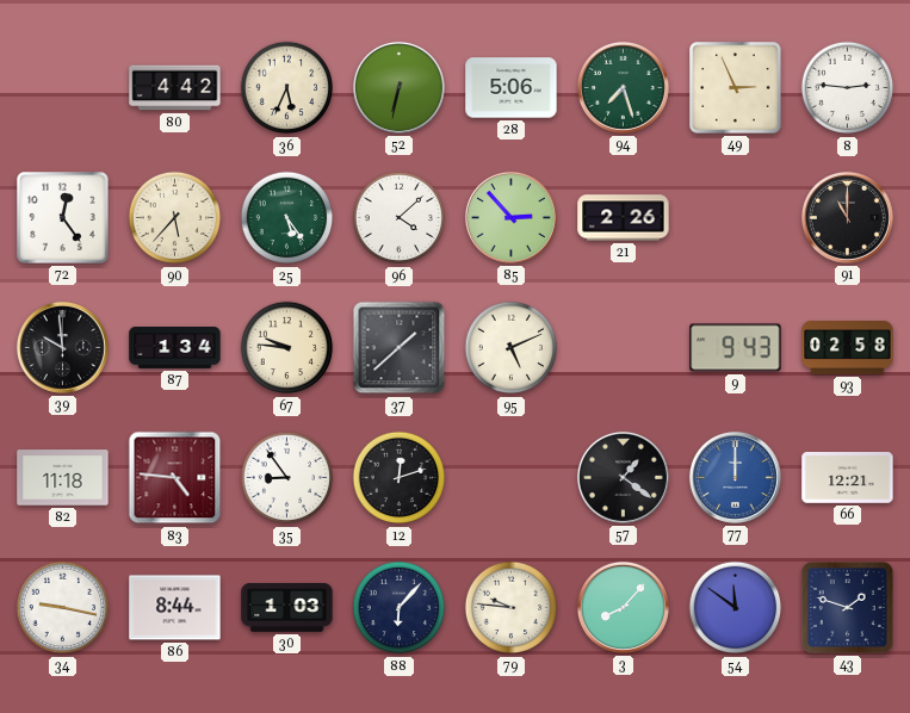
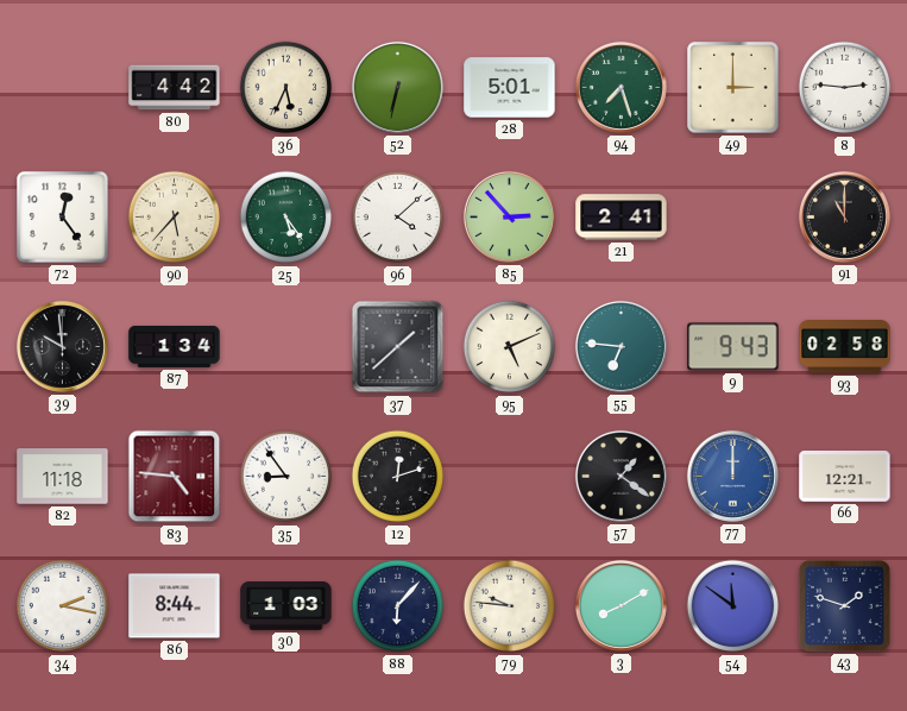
28: 5:06 -> 5:01
49: 2:56 -> 3:00
21: 2:26 -> 2:41
67: 9:46 -> none
55: none -> 6:46
34: 9:17 -> 2:17
3: 8:07 -> 8:10
